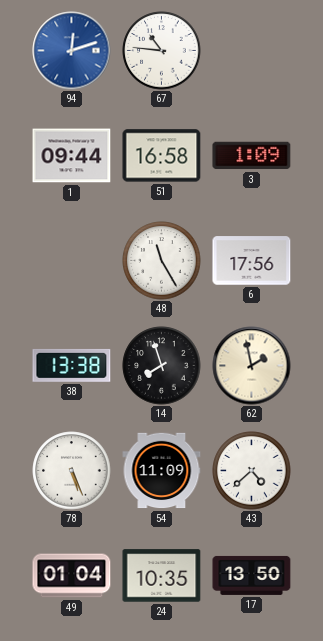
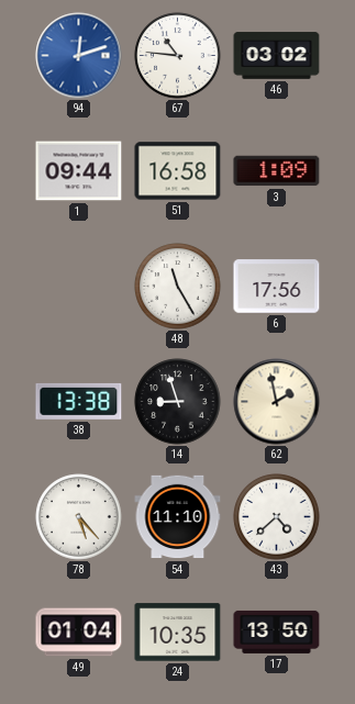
46: none -> 03:02
14: 7:57 -> 8:57
78: 5:26 -> 5:23
54: 11:09 -> 11:10
